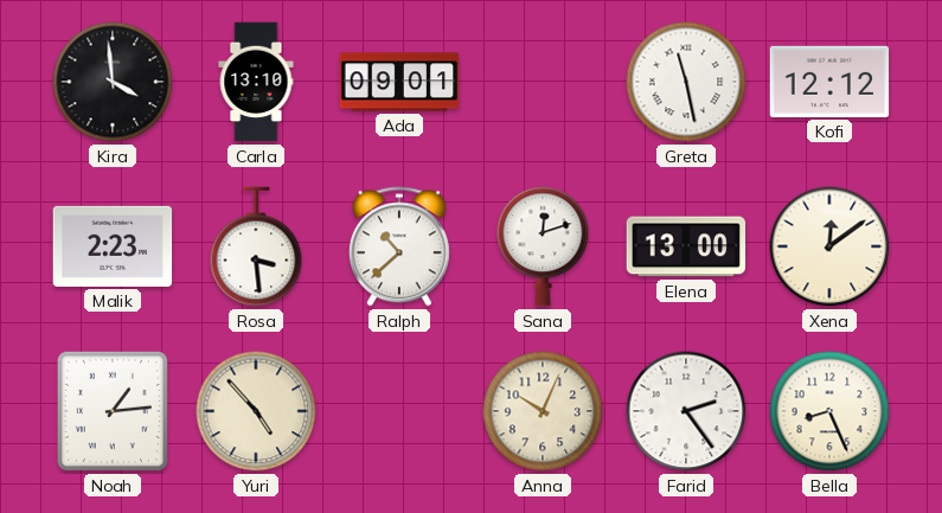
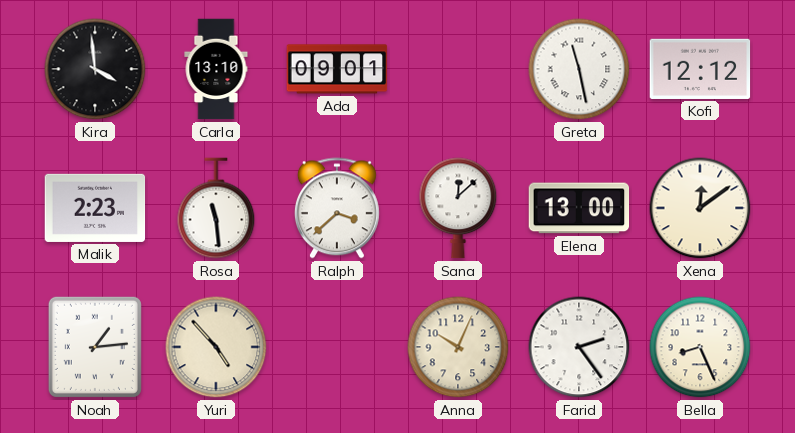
Rosa: 3:29 -> 11:29
Ralph: 10:38 -> 3:38
Sana: 12:12 -> 12:08
